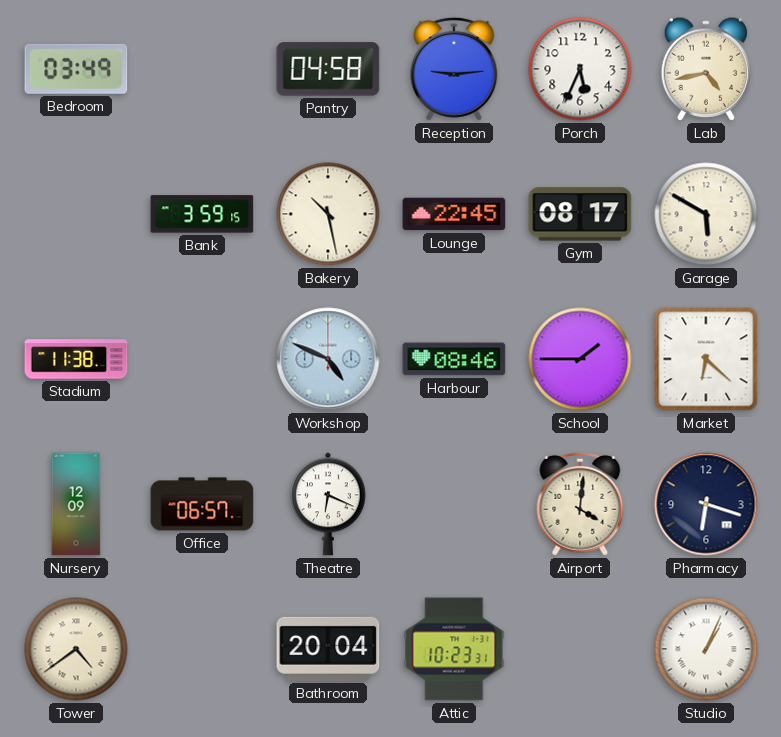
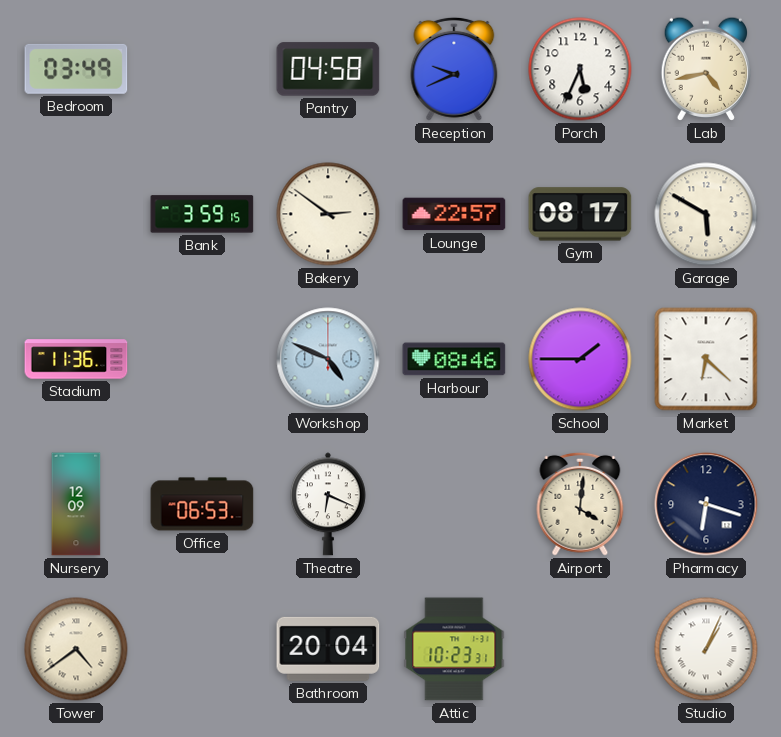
Reception: 9:14 -> 9:41
Bakery: 10:28 -> 2:51
Lounge: 22:45 -> 22:57
Stadium: 11:38 -> 11:36
Office: 06:57 -> 06:53
